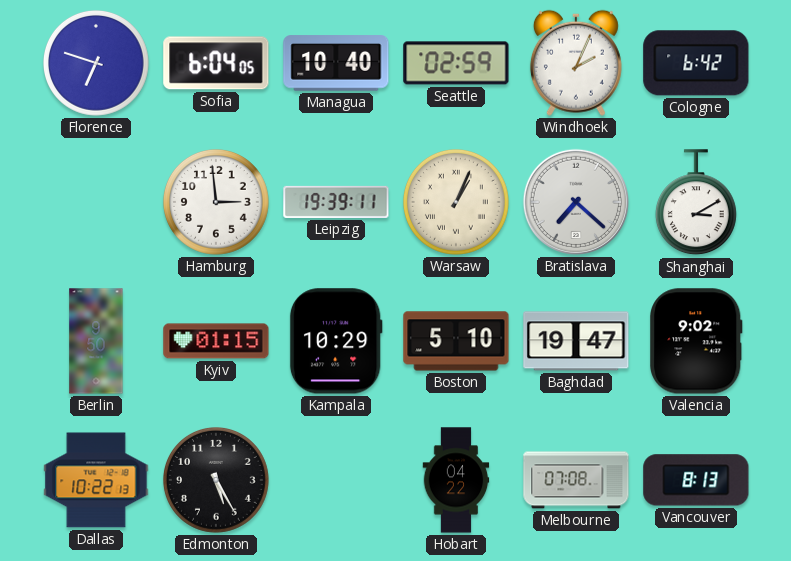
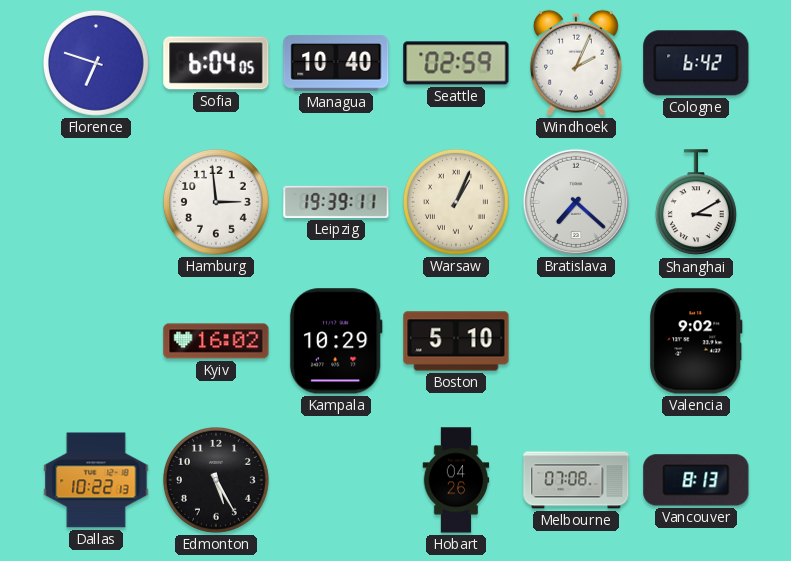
Berlin: 9:50 -> none
Kyiv: 01:15 -> 16:02
Baghdad: 19:47 -> none
Hobart: 04:22 -> 04:26
